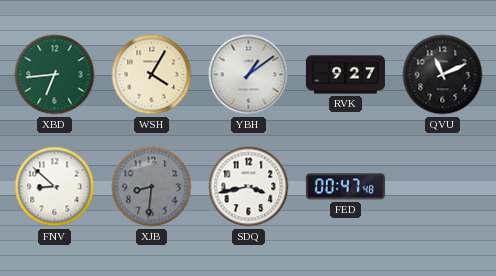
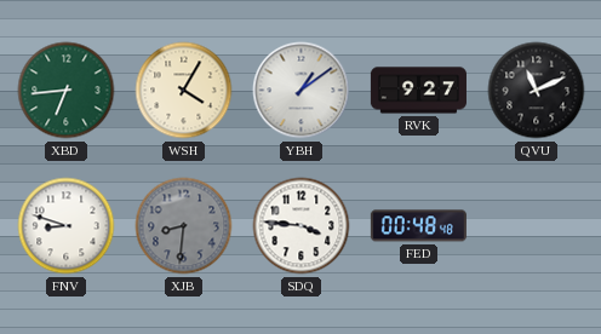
FNV: 8:52 -> 8:48
SDQ: 3:43 -> 3:46
FED: 00:47 -> 00:48
